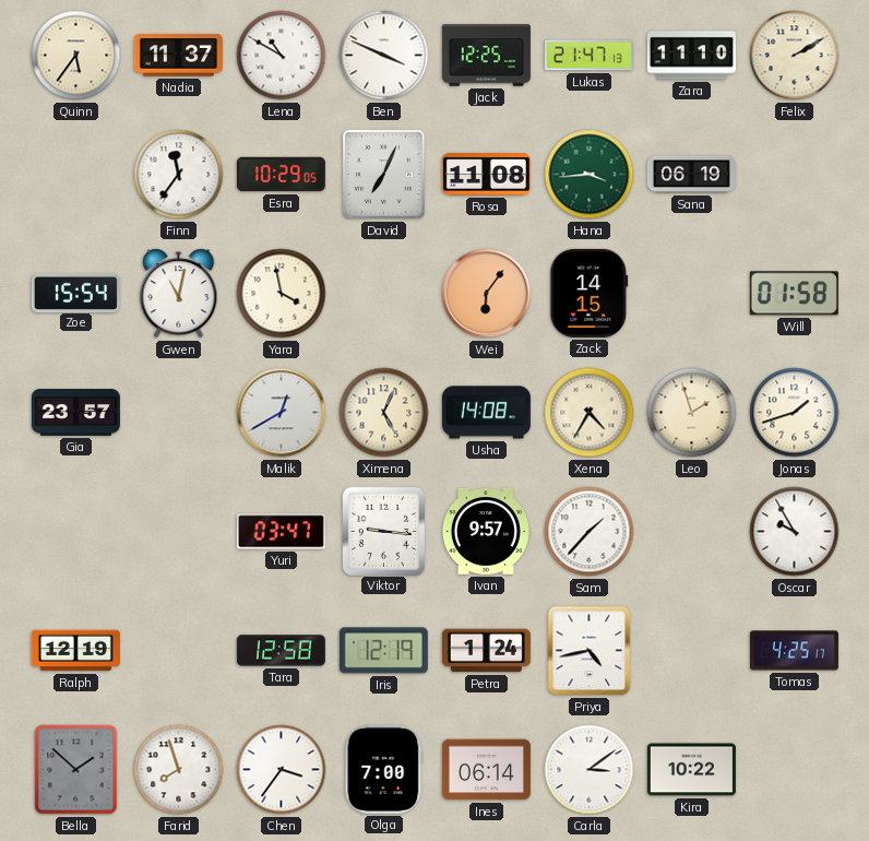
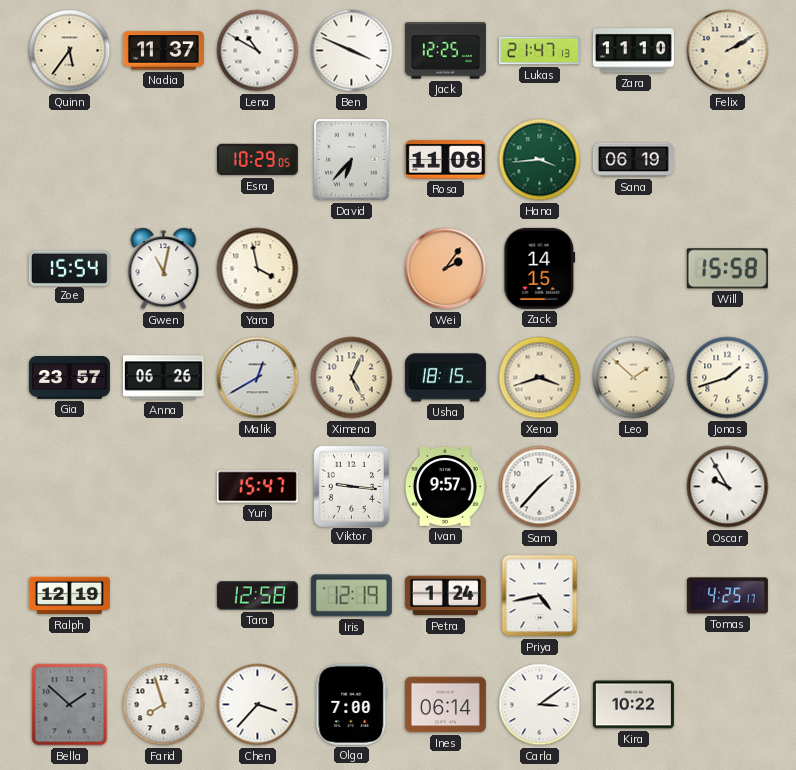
Finn: 11:36 -> none
David: 7:04 -> 6:37
Wei: 6:06 -> 2:06
Will: 01:58 -> 15:58
Anna: none -> 06:26
Usha: 14:08 -> 18:15
Xena: 4:35 -> 3:42
Leo: 1:57 -> 1:52
Yuri: 03:47 -> 15:47
Chen: 3:36 -> 3:37
